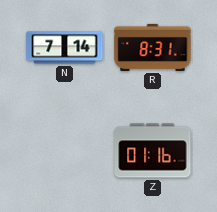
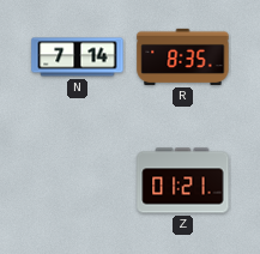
R: 8:31 -> 8:35
Z: 01:16 -> 01:21
